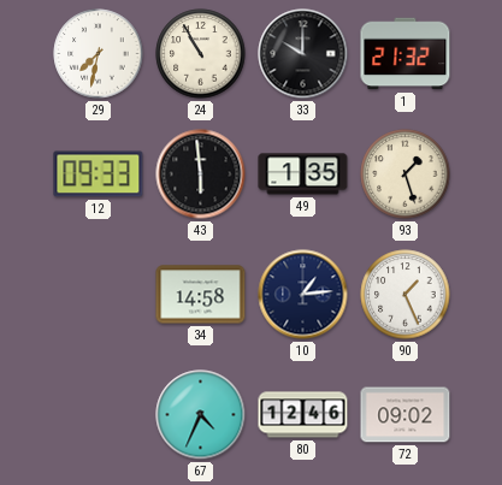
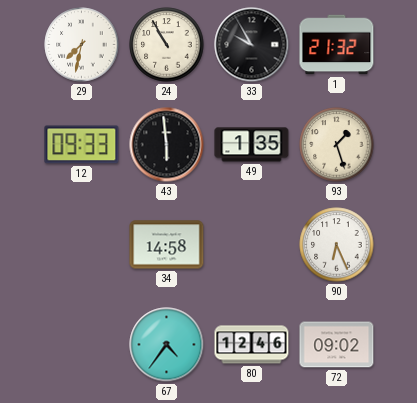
33: 10:00 -> 9:55
10: 1:14 -> none
90: 1:26 -> 6:26
67: 4:34 -> 4:36
